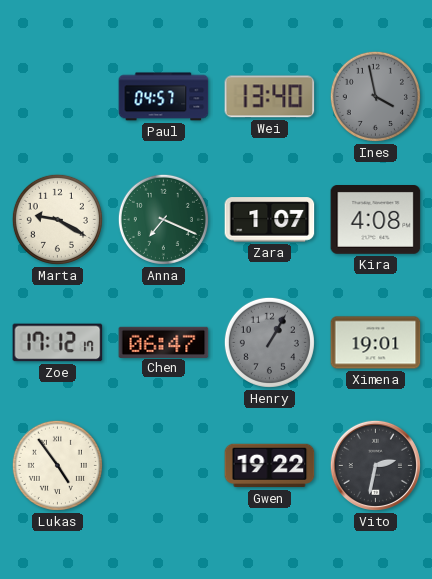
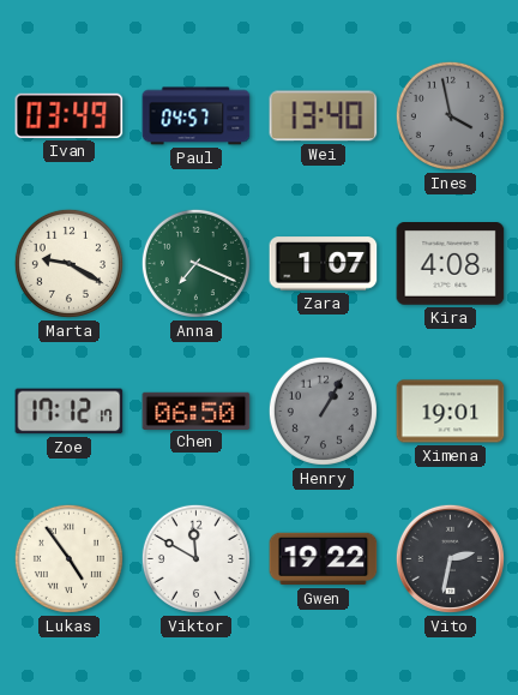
Ivan: none -> 03:49
Chen: 06:47 -> 06:50
Viktor: none -> 11:50
